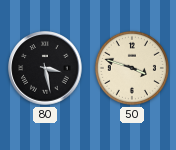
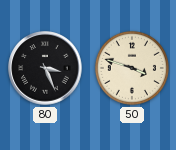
80: 3:28 -> 3:26
